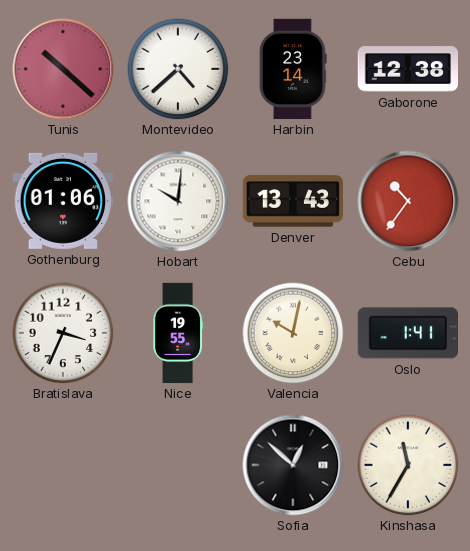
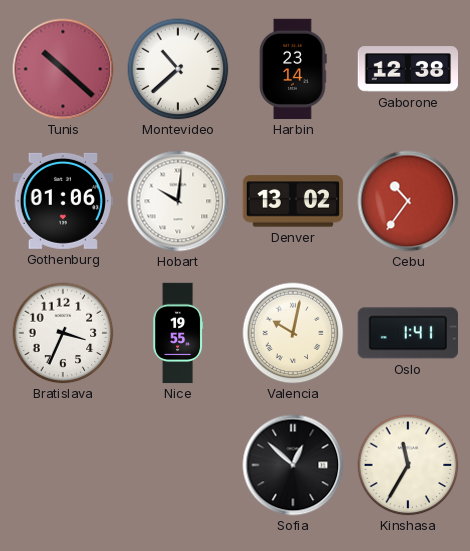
Montevideo: 4:38 -> 10:38
Denver: 13:43 -> 13:02
